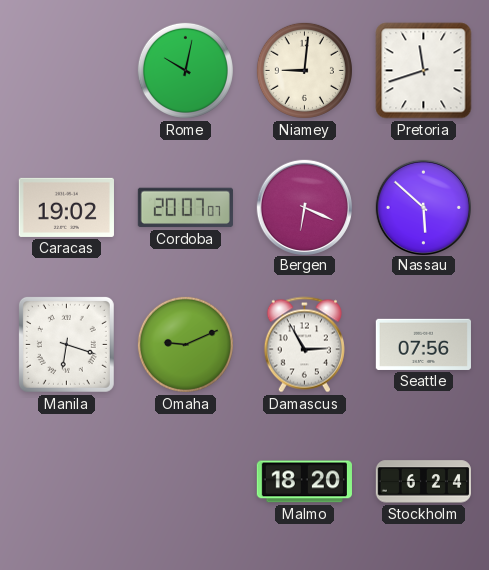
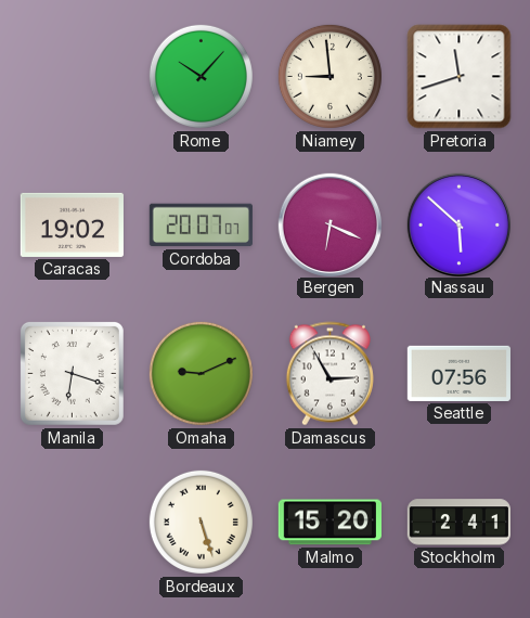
Rome: 10:02 -> 10:07
Niamey: 9:01 -> 8:59
Bordeaux: none -> 5:27
Malmo: 18:20 -> 15:20
Stockholm: 6:24 -> 2:41
